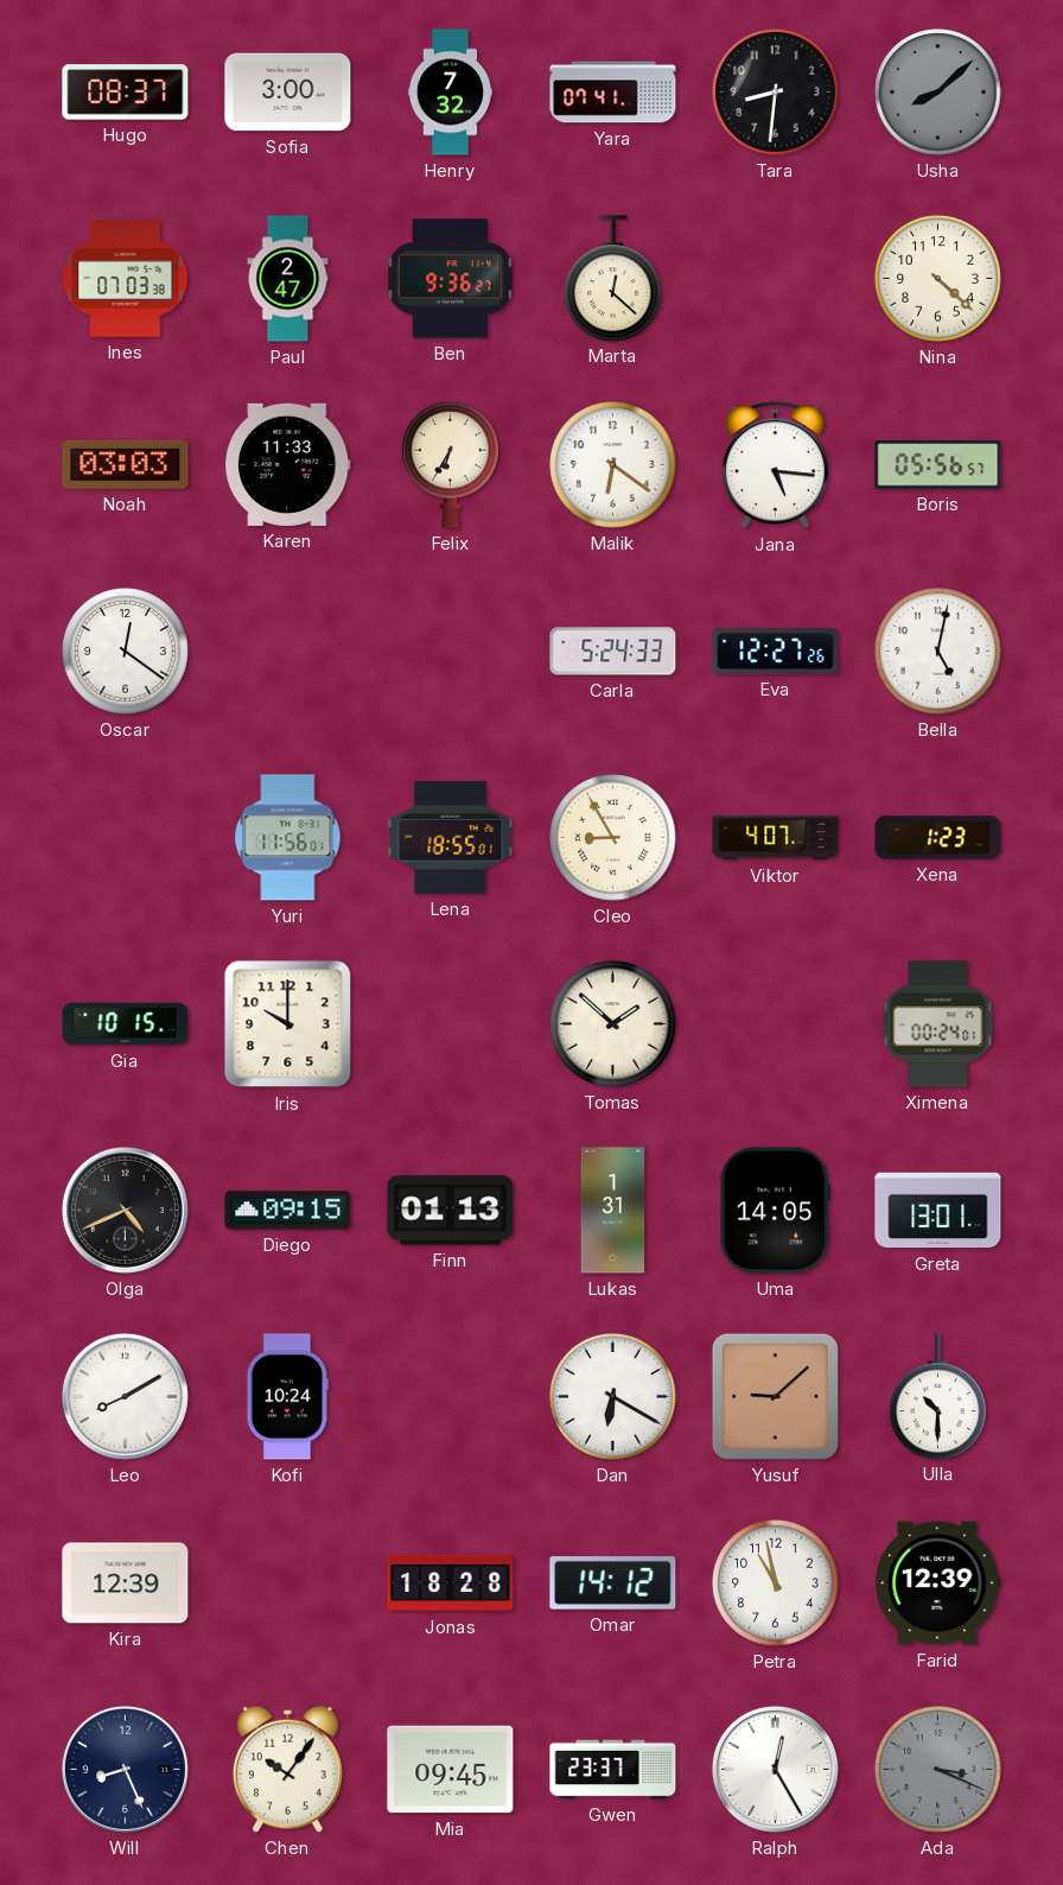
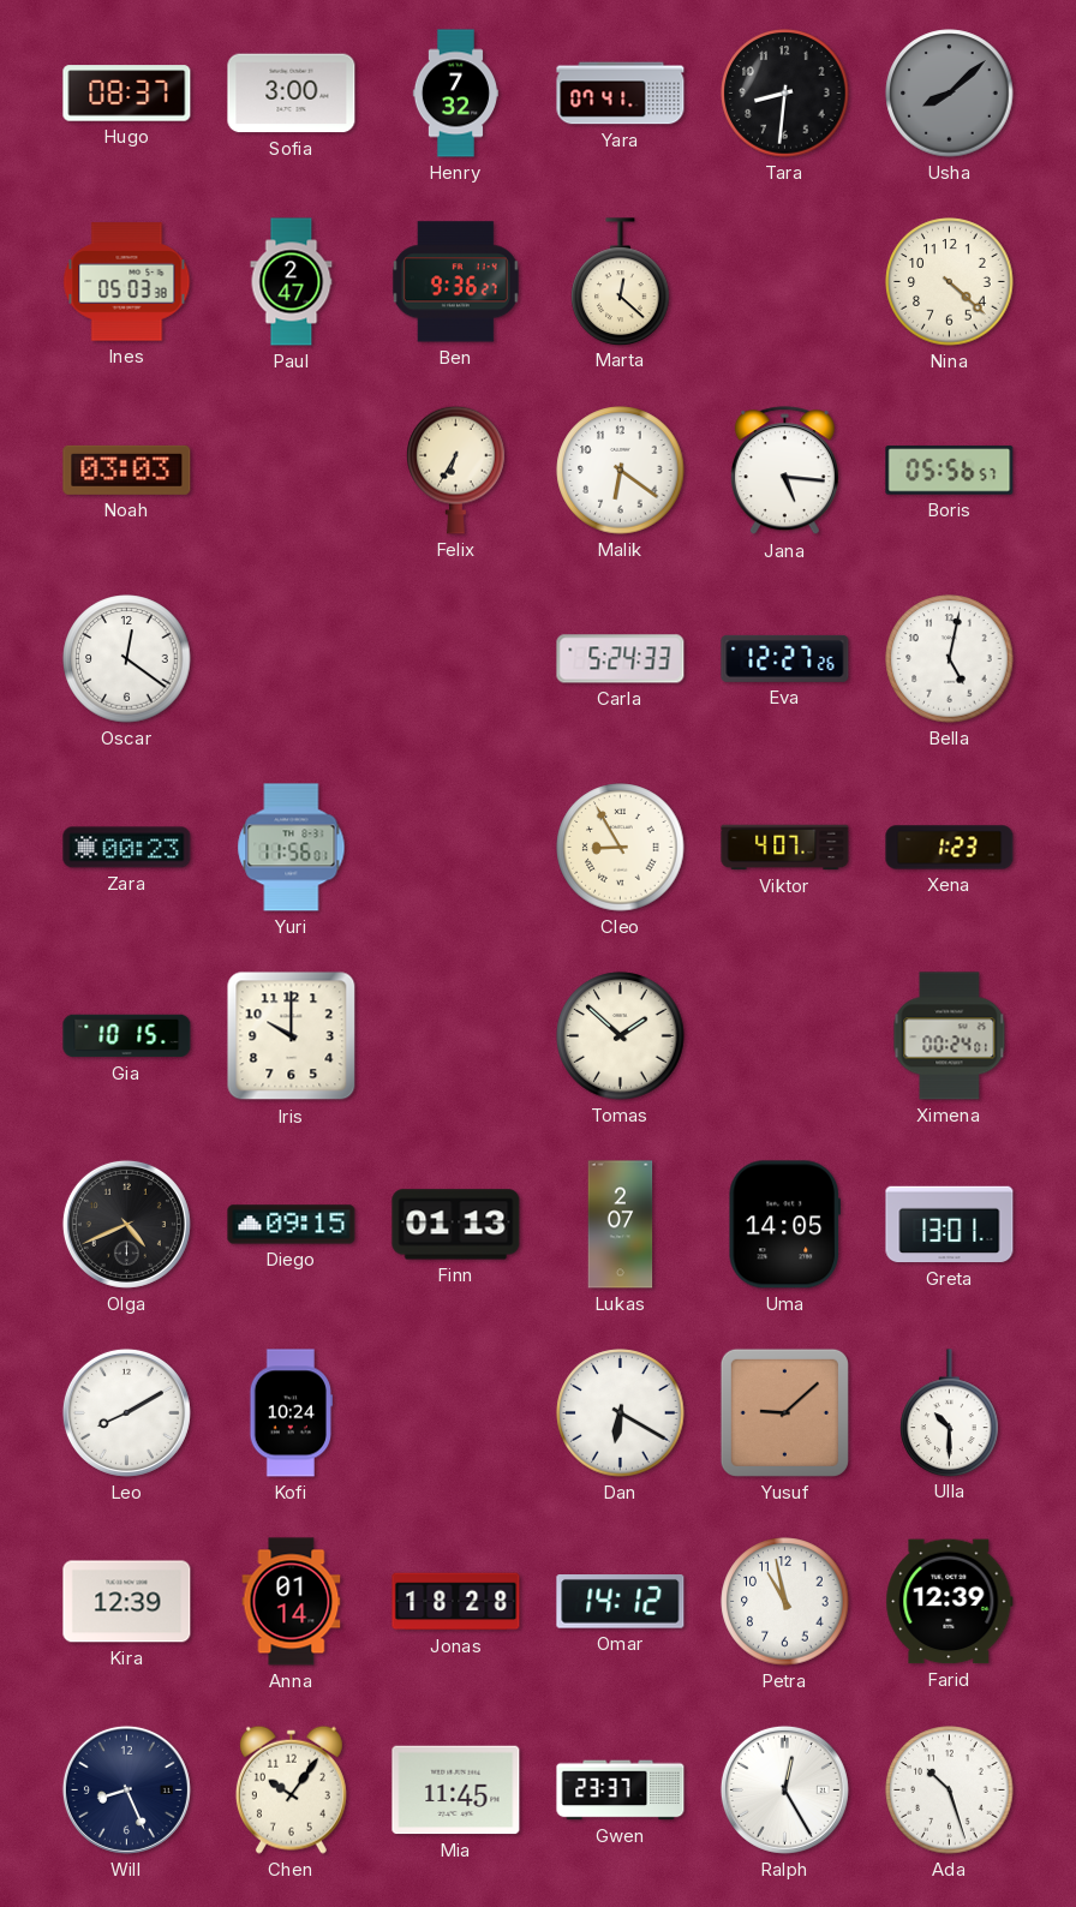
Ines: 07:03 -> 05:03
Karen: 11:33 -> none
Zara: none -> 00:23
Lena: 18:55 -> none
Lukas: 1:31 -> 2:07
Anna: none -> 01:14
Mia: 09:45 -> 11:45
Ada: 3:19 -> 10:27
Ada dial: grey -> white
